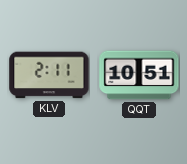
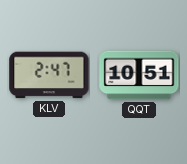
KLV: 2:11 -> 2:47
